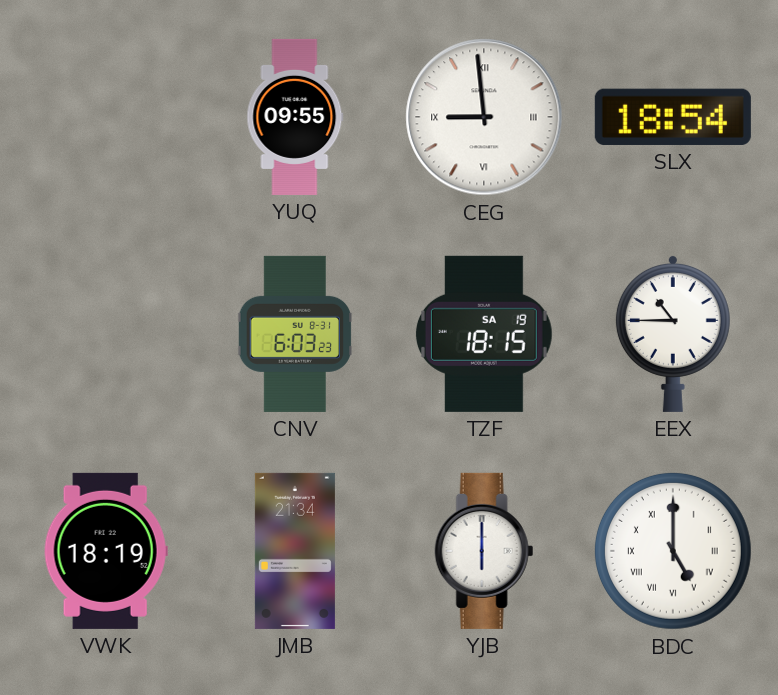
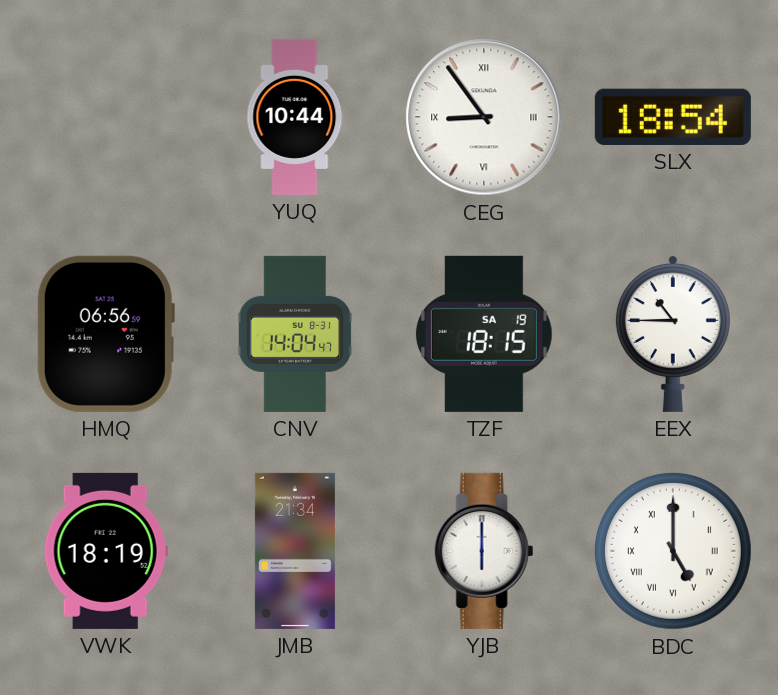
YUQ: 09:55 -> 10:44
CEG: 8:59 -> 8:54
HMQ: none -> 06:56
CNV: 6:03 -> 14:04
